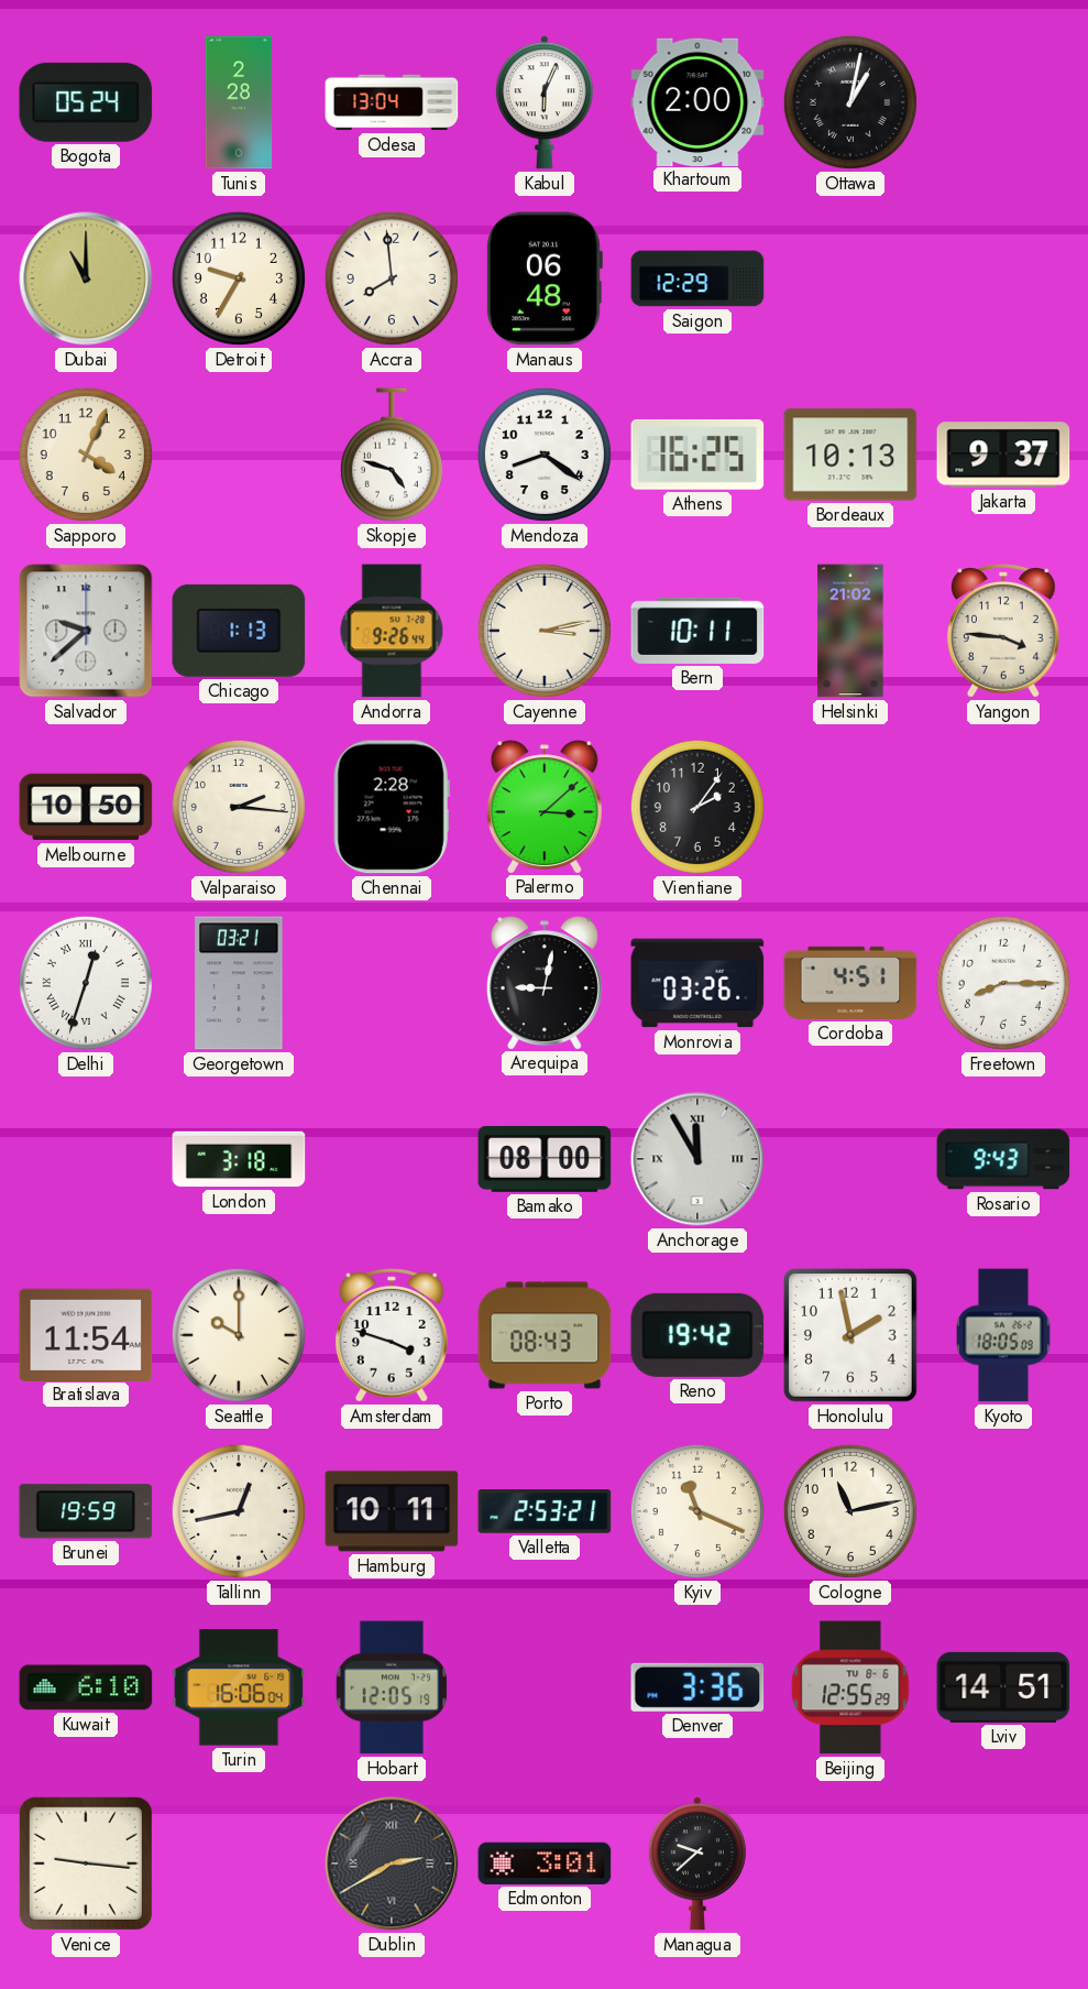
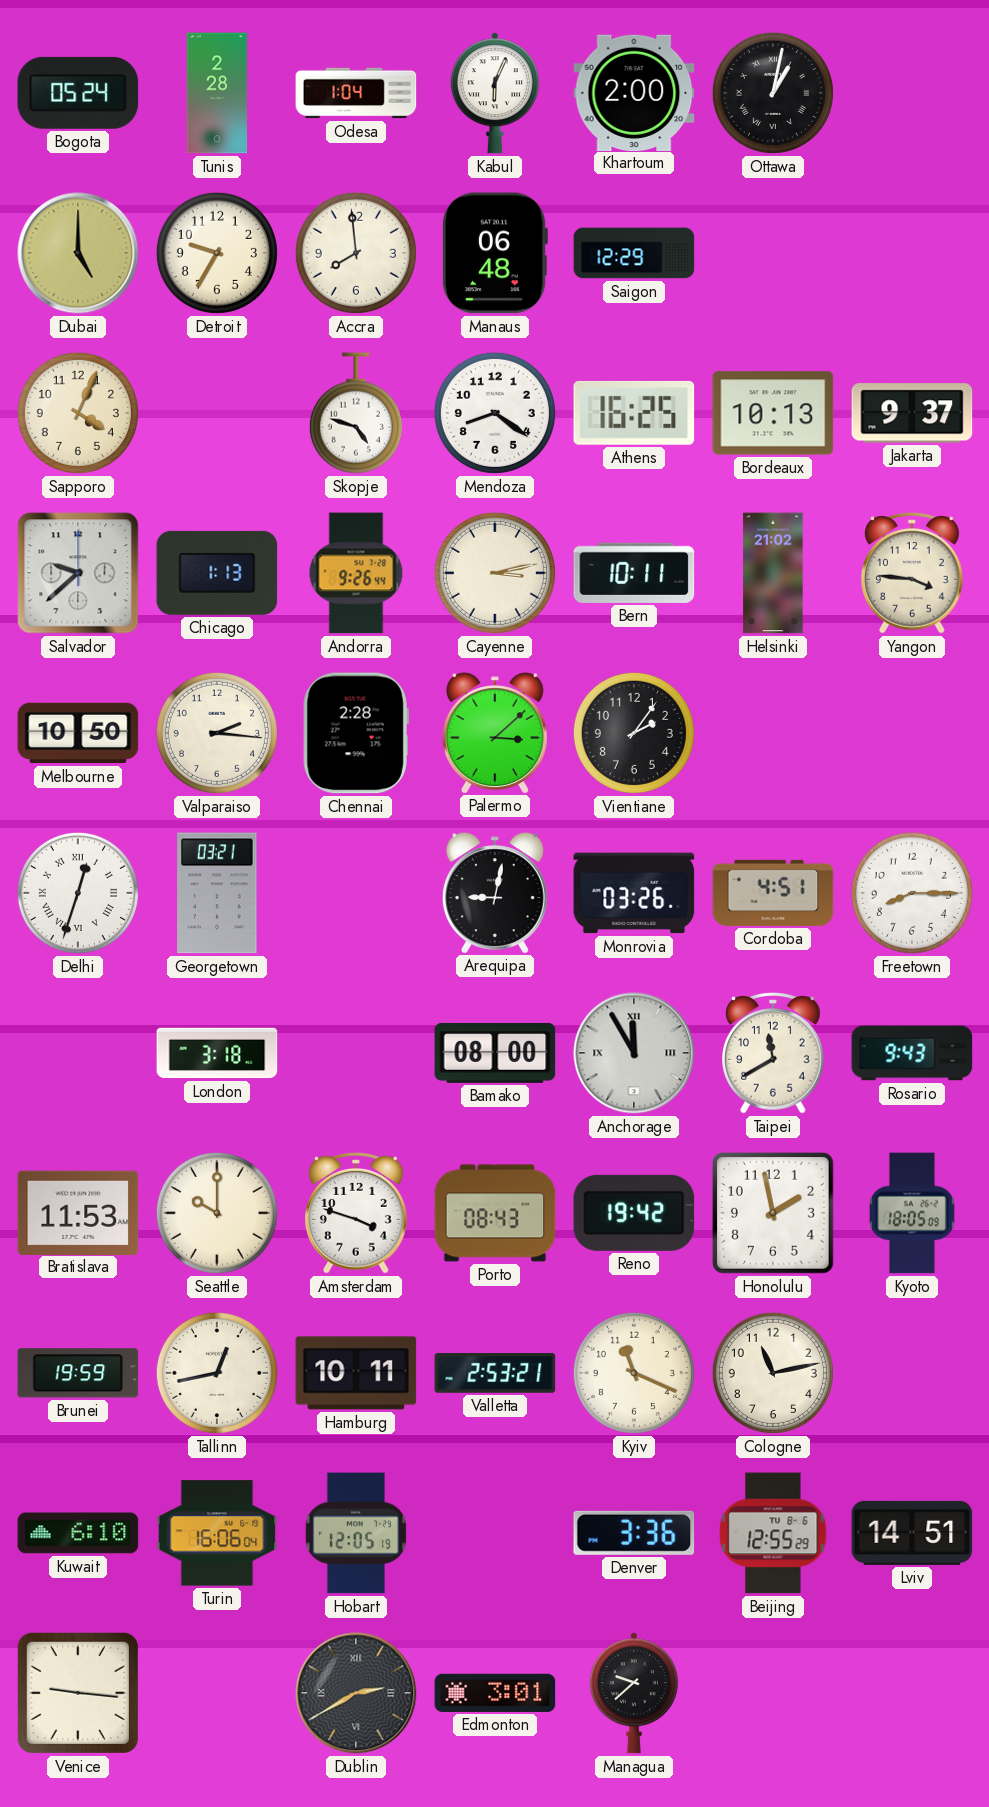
Odesa: 13:04 -> 1:04
Dubai: 11:00 -> 5:00
Taipei: none -> 11:40
Bratislava: 11:54 -> 11:53
